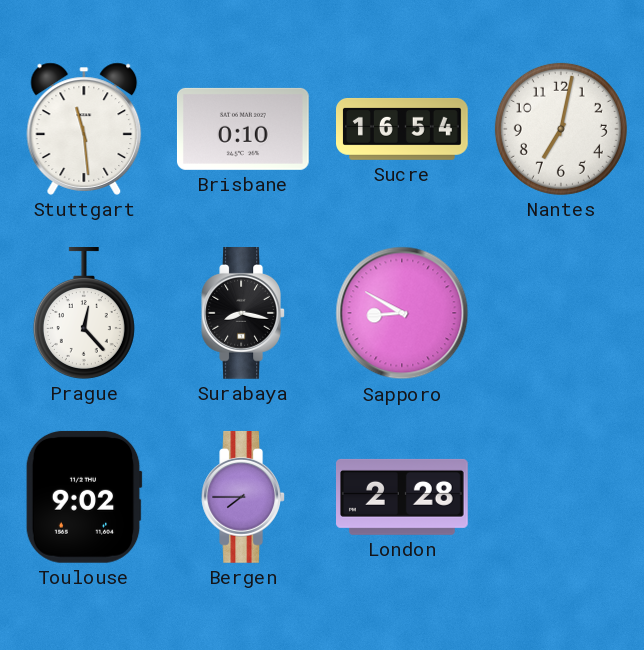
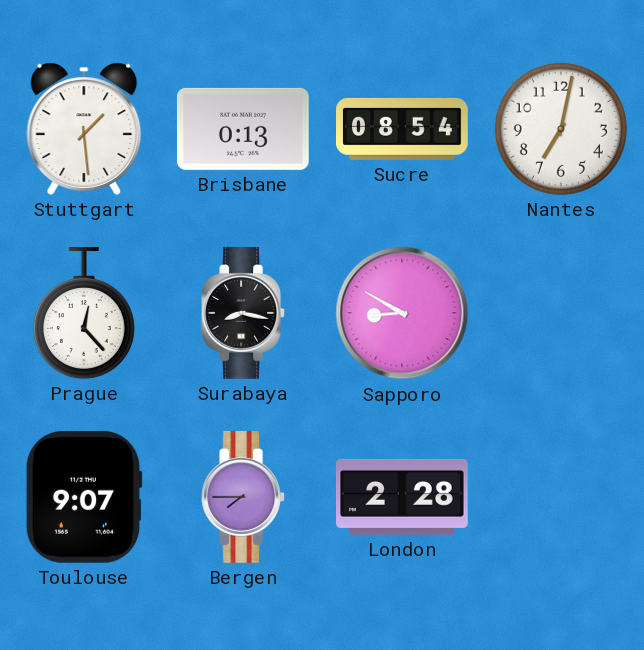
Stuttgart: 11:29 -> 1:29
Brisbane: 0:10 -> 0:13
Sucre: 16:54 -> 08:54
Toulouse: 9:02 -> 9:07
